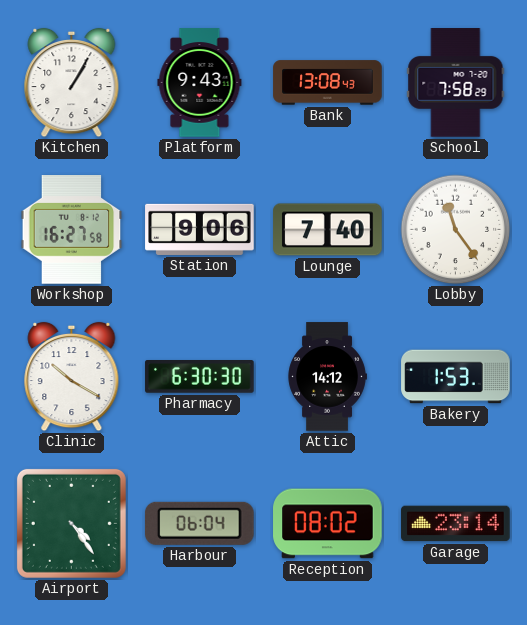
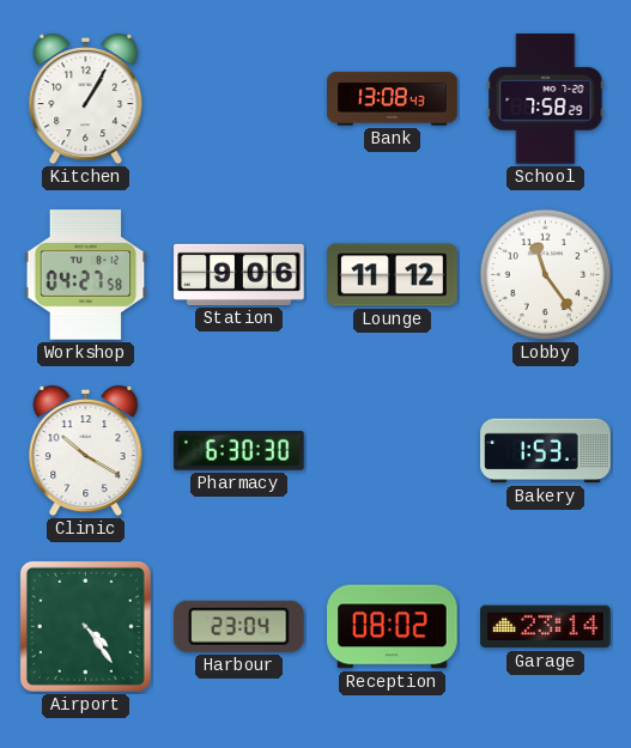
Platform: 9:43 -> none
Workshop: 16:27 -> 04:27
Lounge: 7:40 -> 11:12
Attic: 14:12 -> none
Harbour: 06:04 -> 23:04
